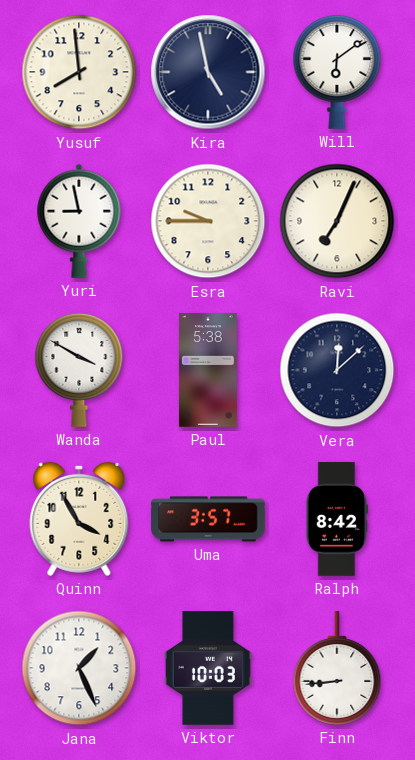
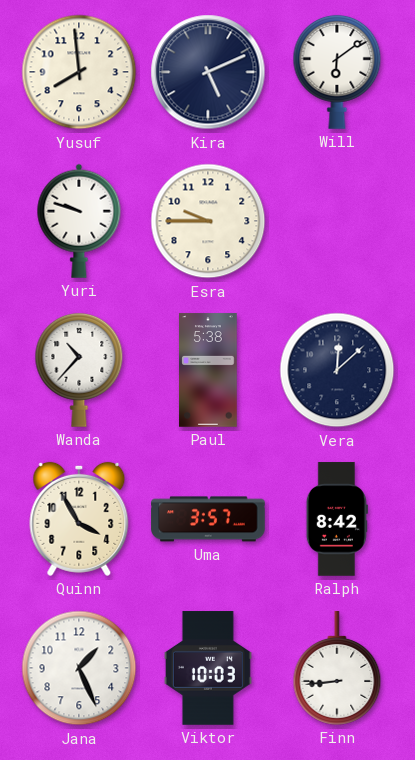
Kira: 4:58 -> 5:11
Yuri: 8:58 -> 9:48
Ravi: 7:04 -> none
Wanda: 3:50 -> 10:37
